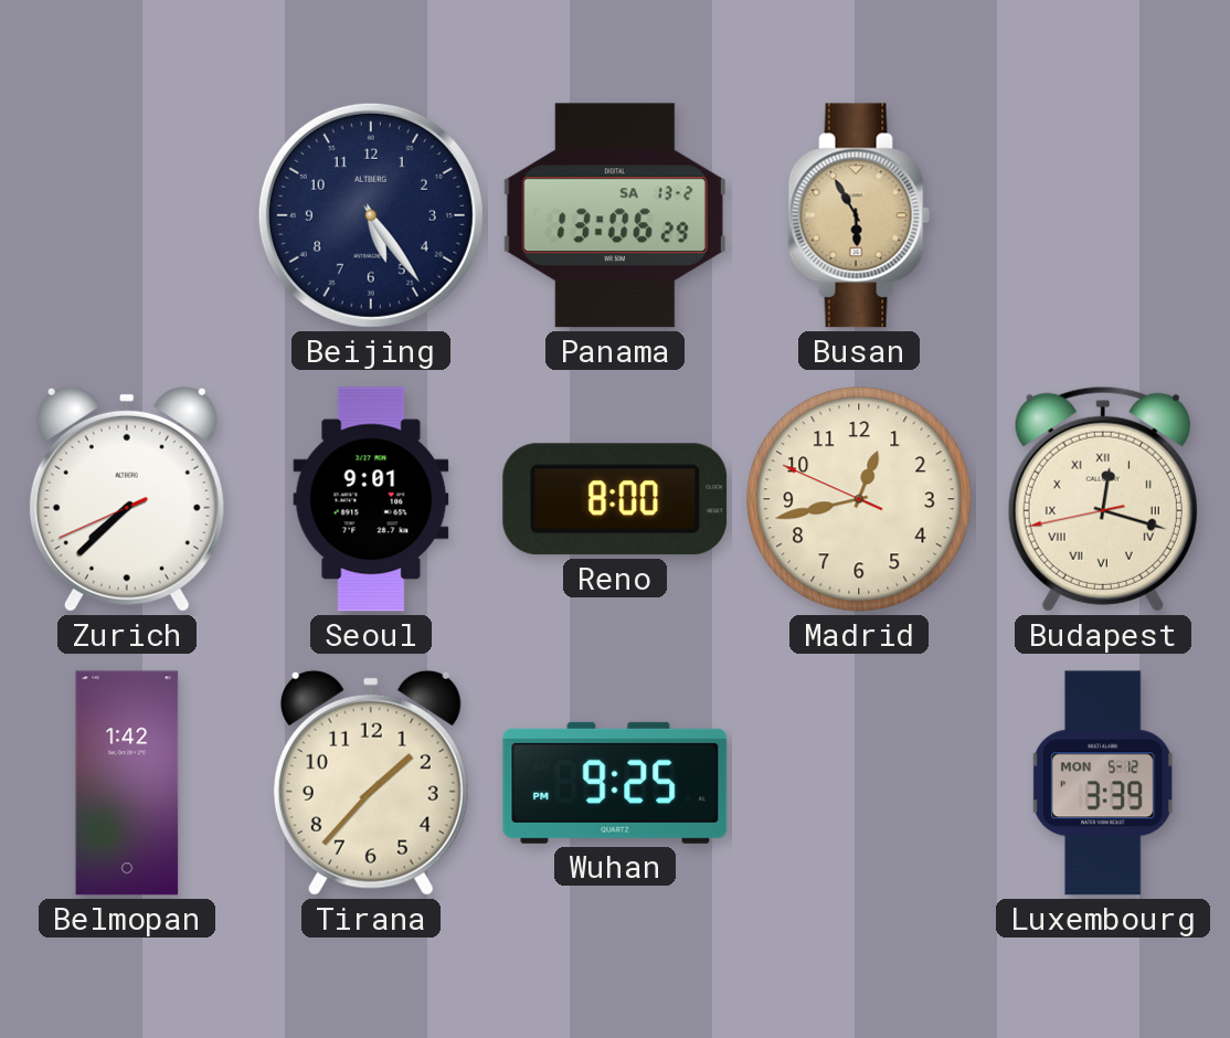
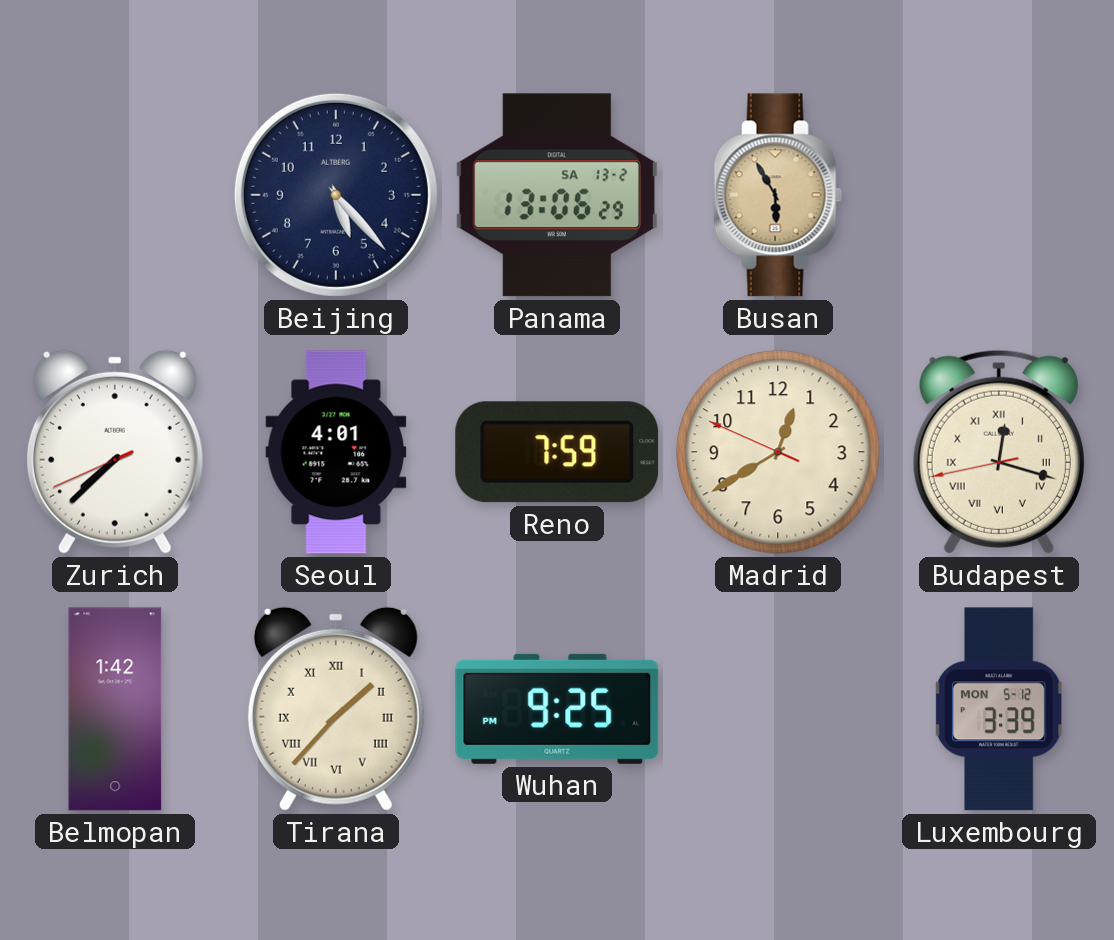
Beijing: 5:24 -> 5:23
Seoul: 9:01 -> 4:01
Reno: 8:00 -> 7:59
Madrid: 12:42 -> 12:39
Tirana numerals: Arabic -> Roman
